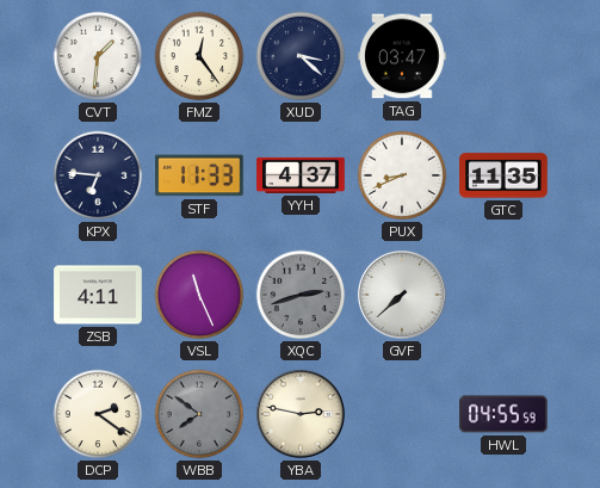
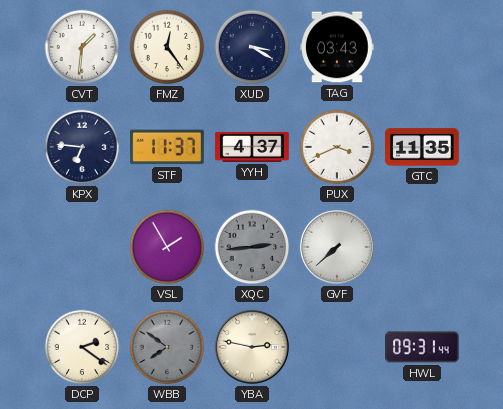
XUD: 3:22 -> 3:20
TAG: 03:47 -> 03:43
STF: 11:33 -> 11:37
PUX: 8:41 -> 3:41
ZSB: 4:11 -> none
VSL: 11:26 -> 1:55
XQC: 2:42 -> 2:44
HWL: 04:55 -> 09:31
